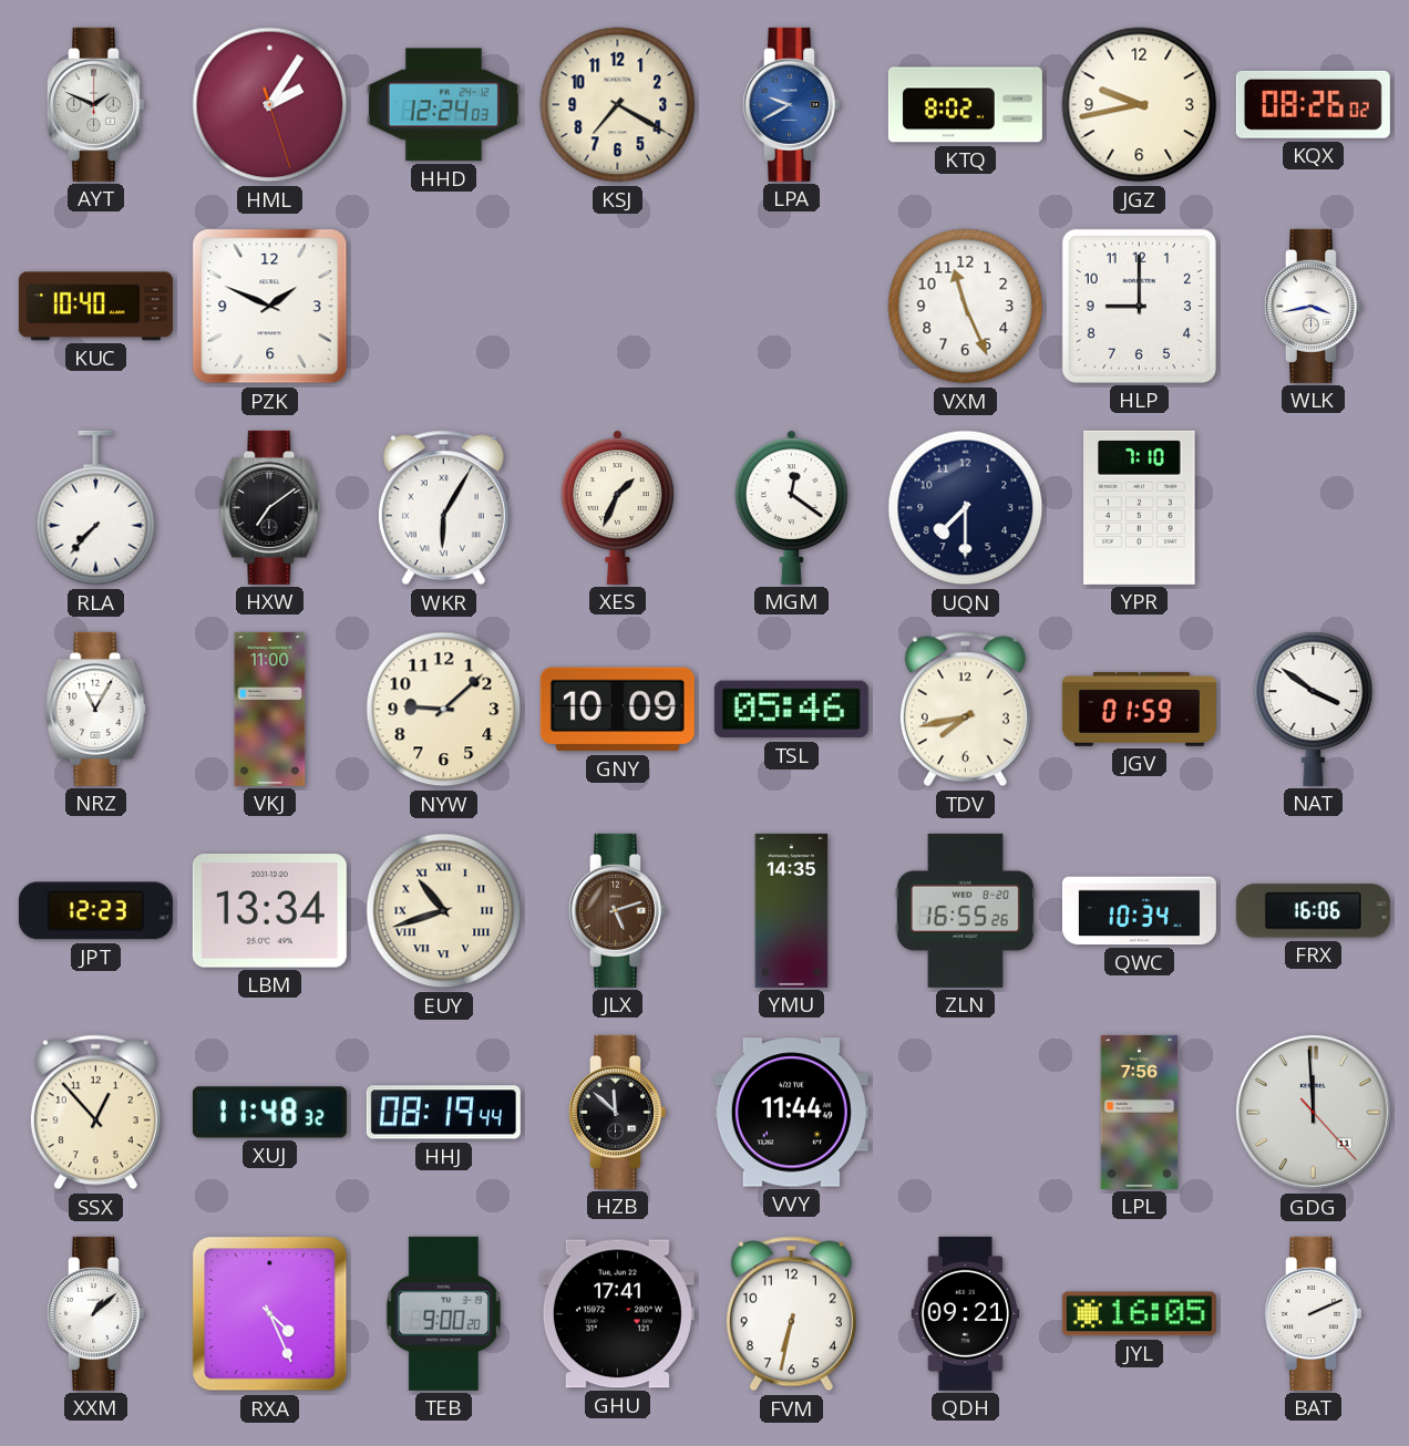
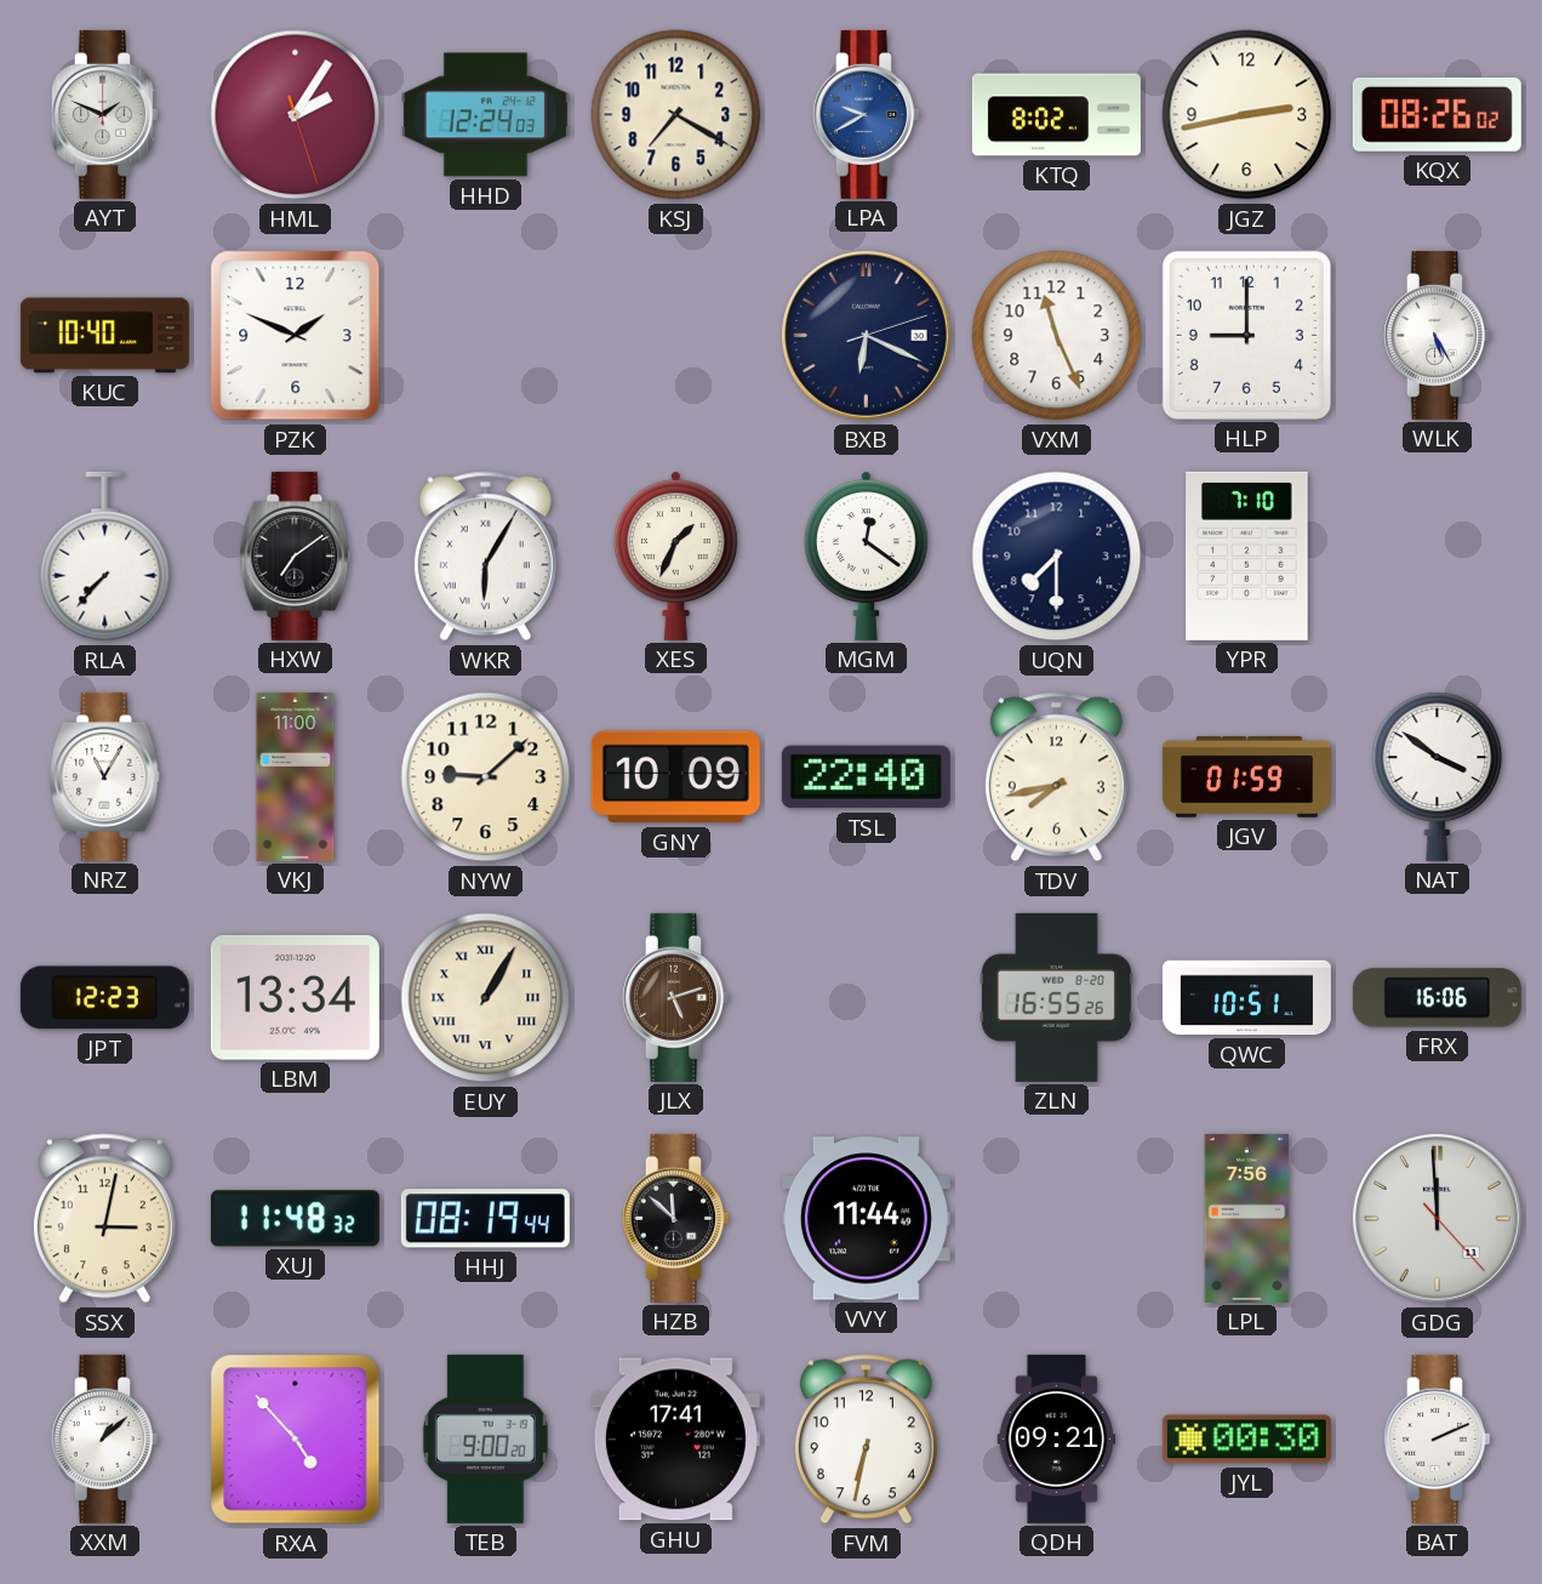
JGZ: 9:43 -> 2:43
BXB: none -> 6:19
WLK: 3:43 -> 5:25
TSL: 05:46 -> 22:40
EUY: 10:42 -> 1:05
YMU: 14:35 -> none
QWC: 10:34 -> 10:51
SSX: 12:53 -> 3:02
RXA: 4:26 -> 4:53
JYL: 16:05 -> 00:30
